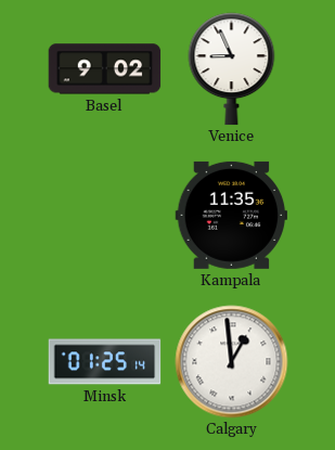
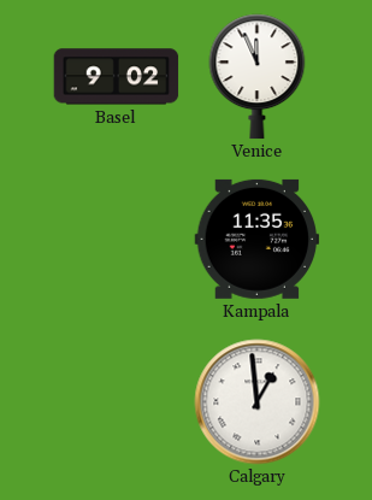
Venice: 8:56 -> 11:56
Minsk: 01:25 -> none
